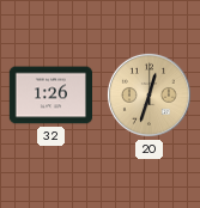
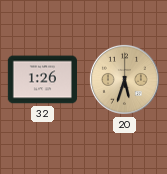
20: 12:33 -> 5:33
